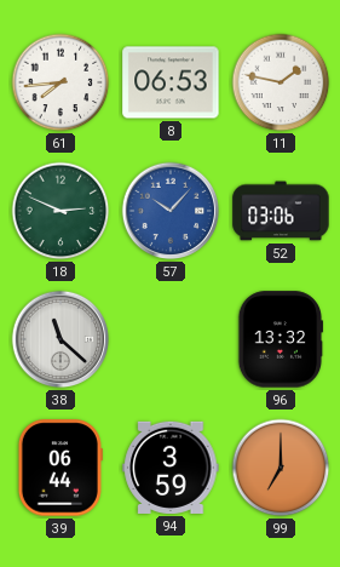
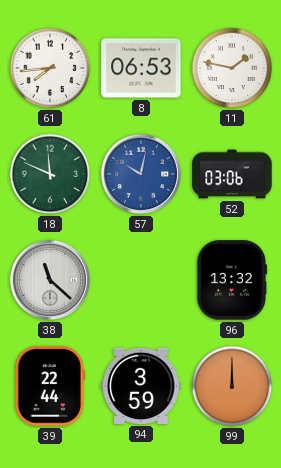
18: 2:49 -> 11:49
57: 10:07 -> 10:02
39: 06:44 -> 22:44
99: 7:00 -> 12:00
